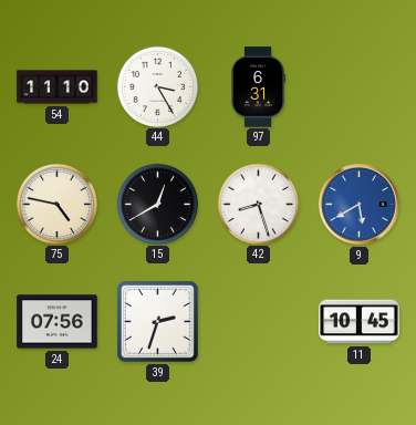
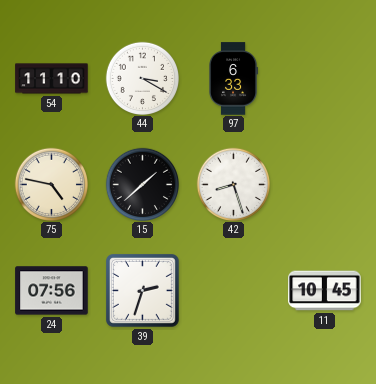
44: 3:25 -> 3:20
97: 6:31 -> 6:33
15: 12:40 -> 1:38
9: 5:40 -> none
